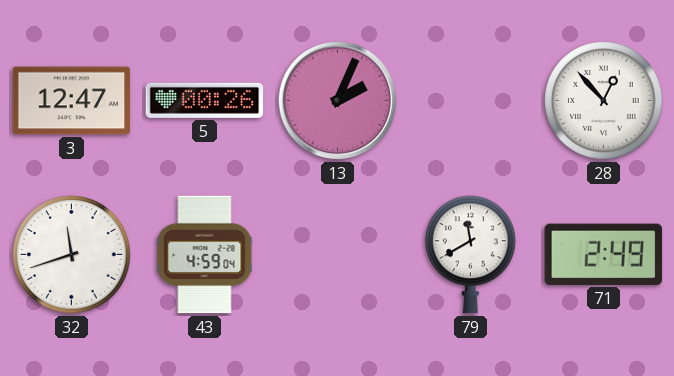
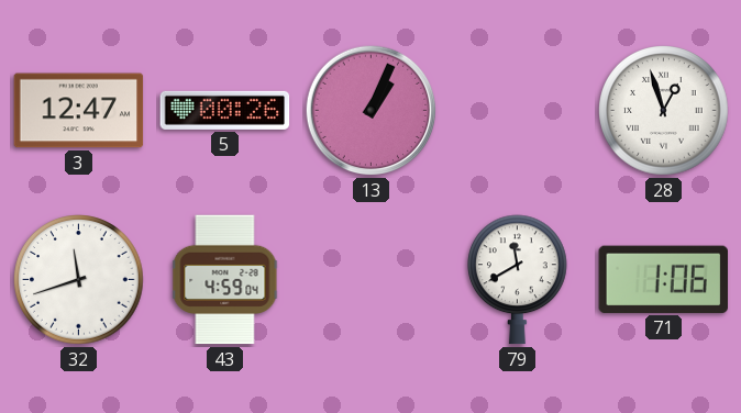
13: 2:04 -> 1:04
28: 12:53 -> 12:57
71: 2:49 -> 1:06
